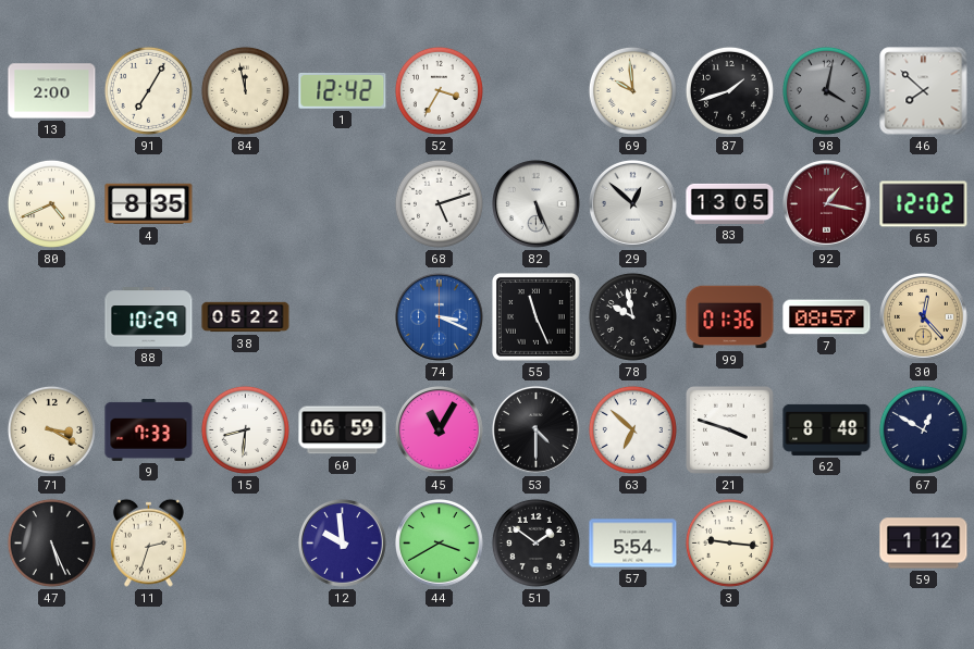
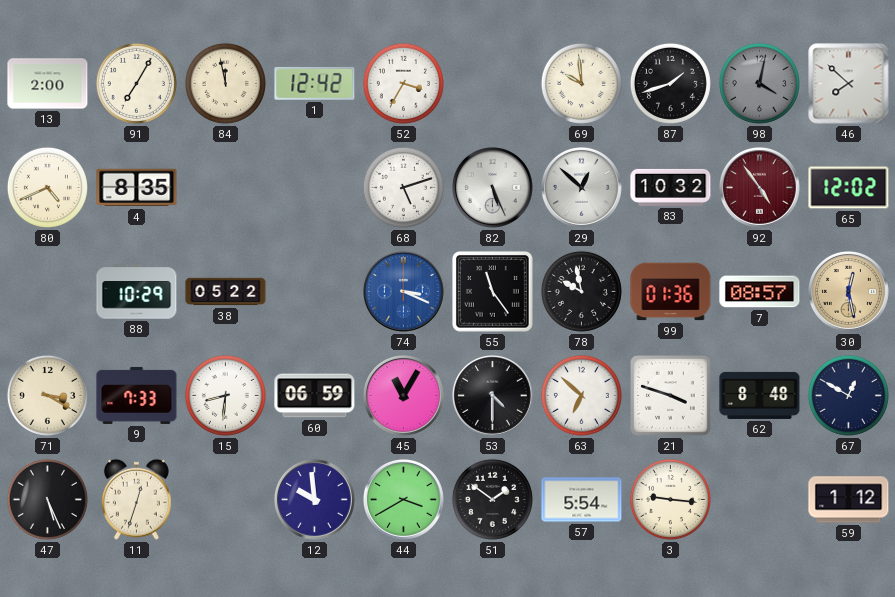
83: 13:05 -> 10:32
92: 1:17 -> 4:54
55: 11:26 -> 11:24
30: 12:23 -> 12:28
11: 2:33 -> 12:33
